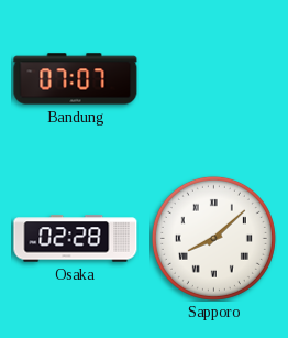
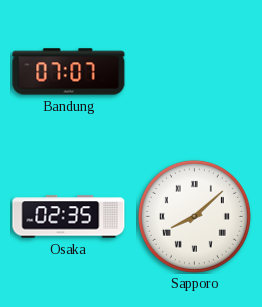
Osaka: 02:28 -> 02:35
